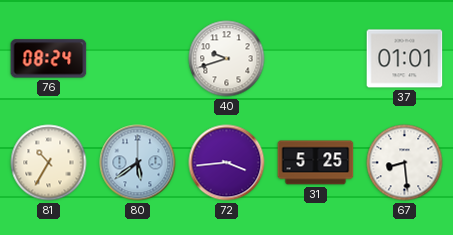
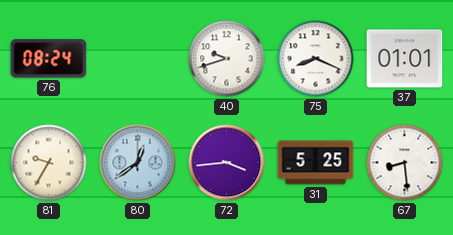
75: none -> 8:19
81: 10:35 -> 9:35
80: 5:39 -> 12:39
